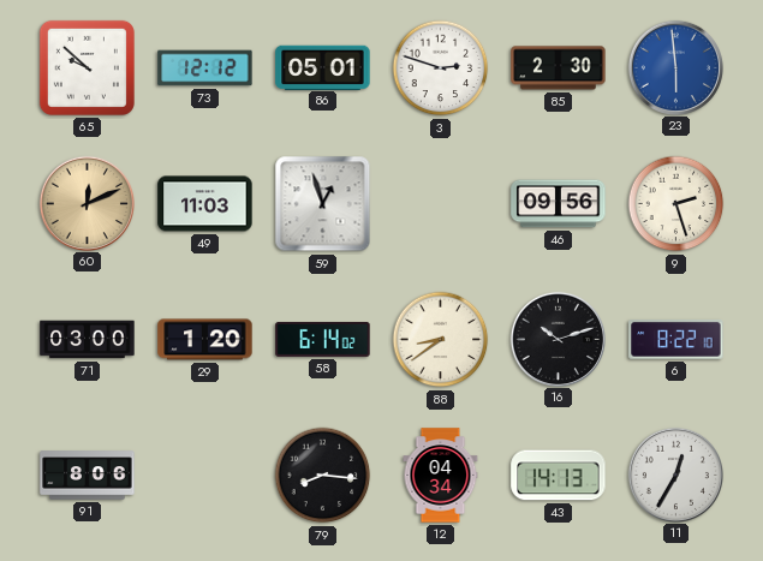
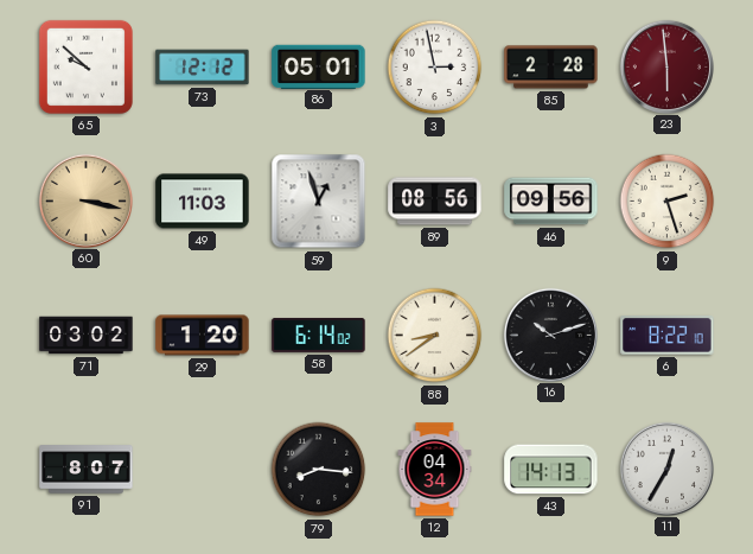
3: 2:48 -> 2:58
85: 2:30 -> 2:28
23 dial: blue -> burgundy
60: 12:11 -> 3:17
89: none -> 08:56
71: 03:00 -> 03:02
91: 8:06 -> 8:07
